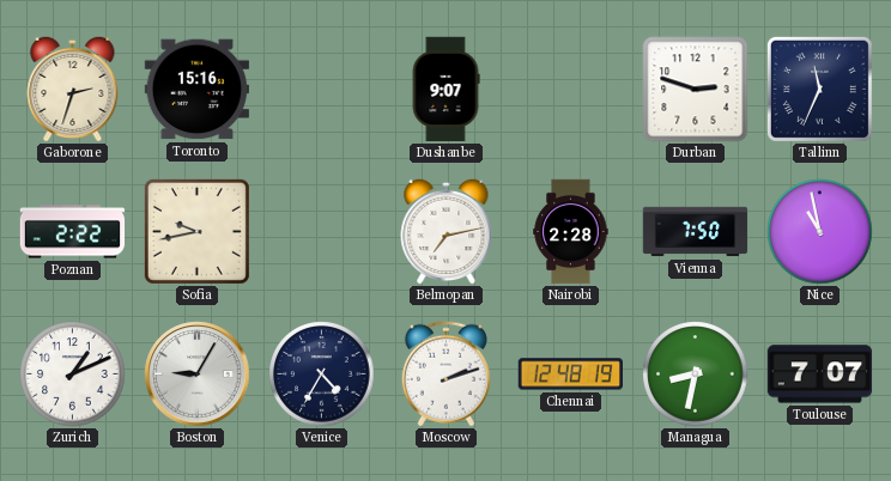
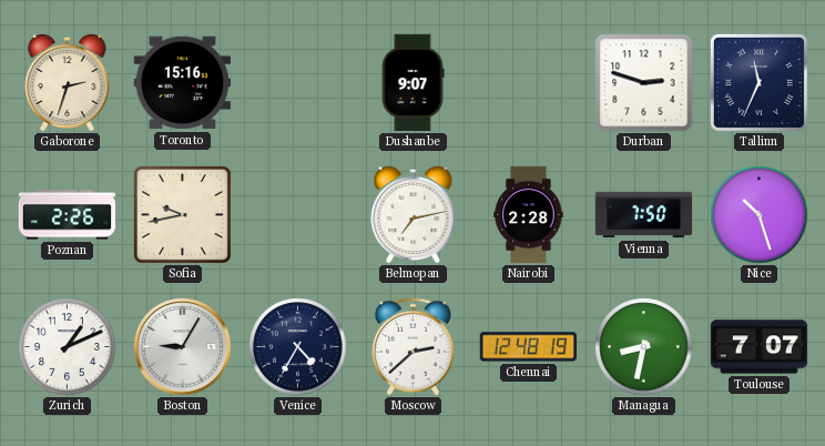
Poznan: 2:22 -> 2:26
Nice: 10:58 -> 10:27
Moscow: 2:12 -> 2:38
